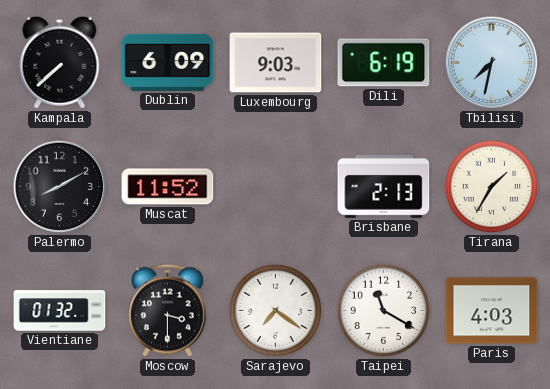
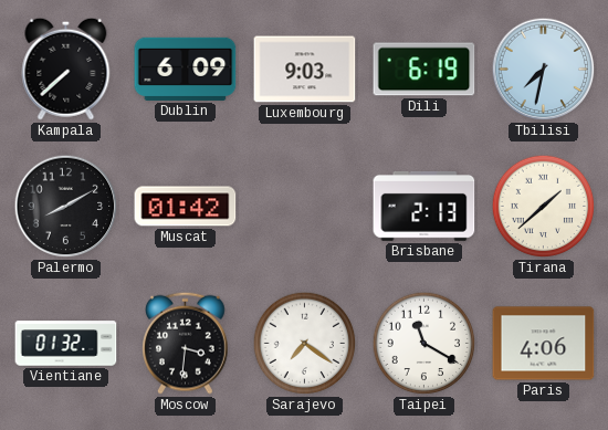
Muscat: 11:52 -> 01:42
Tirana: 1:35 -> 1:38
Moscow: 3:30 -> 3:31
Paris: 4:03 -> 4:06
